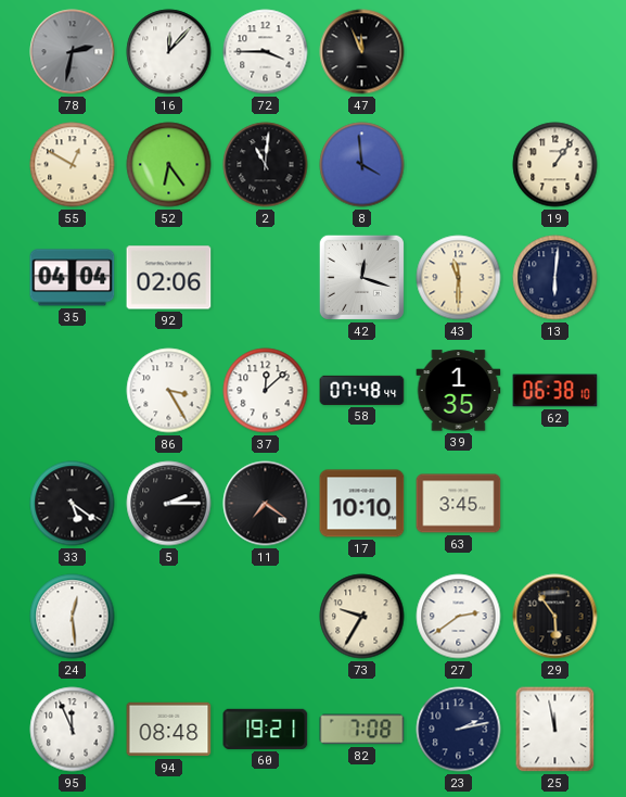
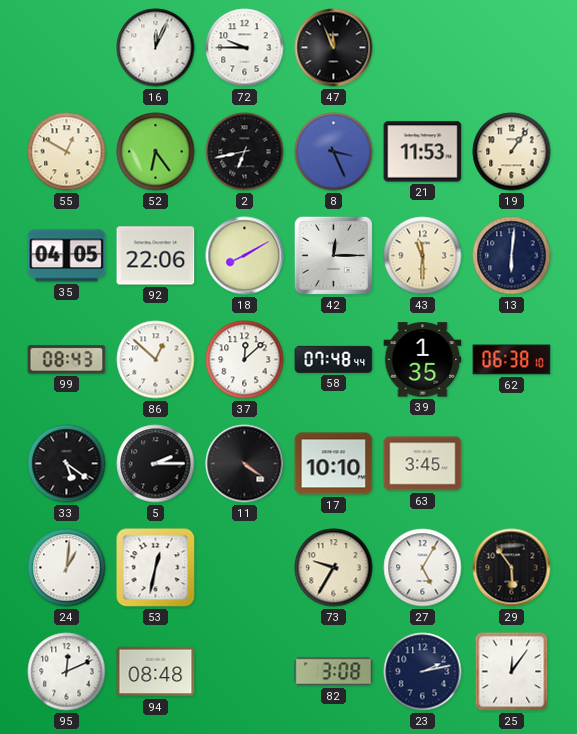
78: 2:32 -> none
16: 12:07 -> 12:04
72: 3:45 -> 9:45
2: 11:01 -> 6:43
8: 3:59 -> 3:26
21: none -> 11:53
35: 04:04 -> 04:05
92: 02:06 -> 22:06
18: none -> 8:10
42: 12:18 -> 12:15
99: none -> 08:43
86: 3:25 -> 12:52
11: 7:21 -> 4:21
24: 12:29 -> 1:01
53: none -> 12:32
27: 2:39 -> 5:05
95: 11:56 -> 12:11
60: 19:21 -> none
82: 7:08 -> 3:08
25: 11:58 -> 12:06
